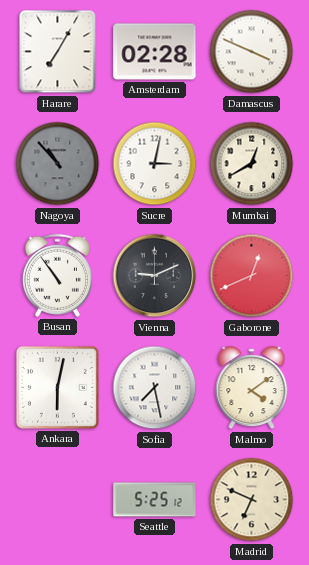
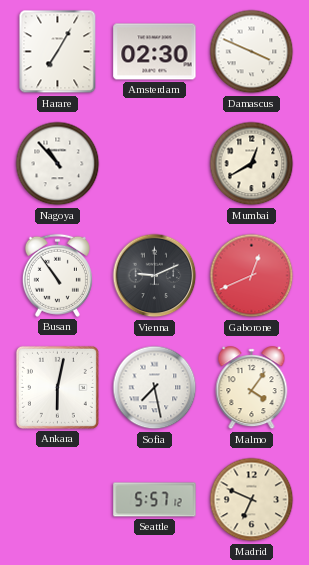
Amsterdam: 02:28 -> 02:30
Nagoya dial: grey -> white
Sucre: 3:02 -> none
Malmo: 4:09 -> 4:06
Seattle: 5:25 -> 5:57
